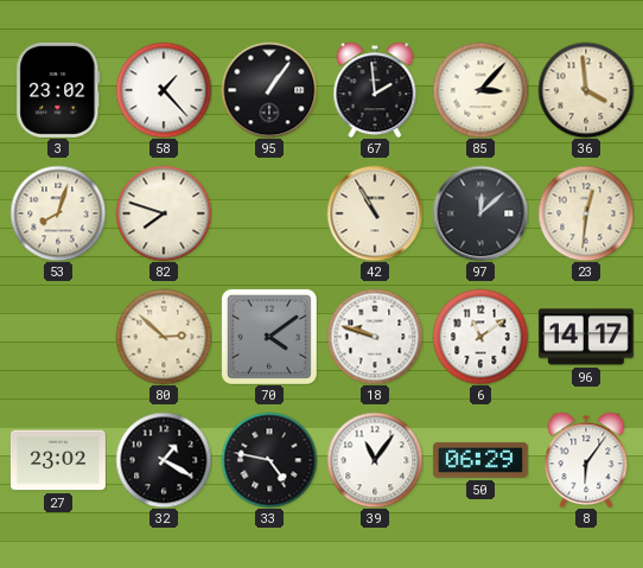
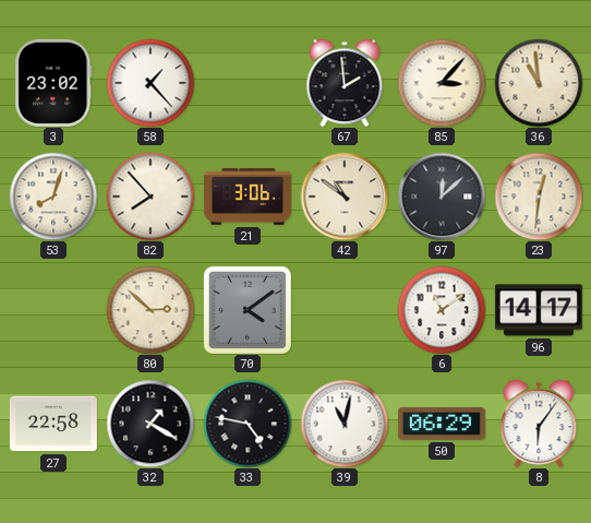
95: 1:06 -> none
36: 3:59 -> 10:59
82: 7:48 -> 7:53
21: none -> 3:06
42: 10:55 -> 10:51
18: 9:48 -> none
27: 23:02 -> 22:58
39: 11:06 -> 11:02
